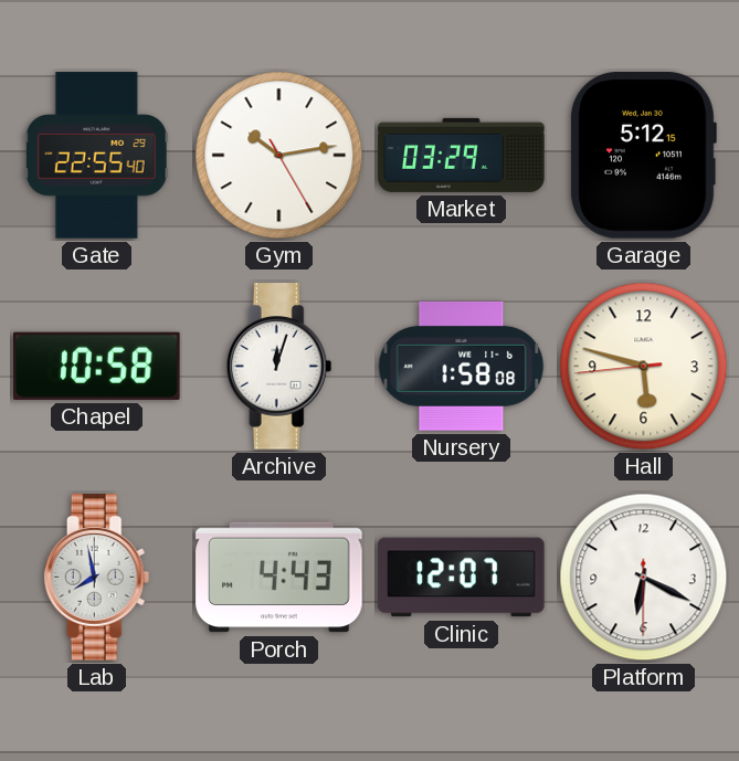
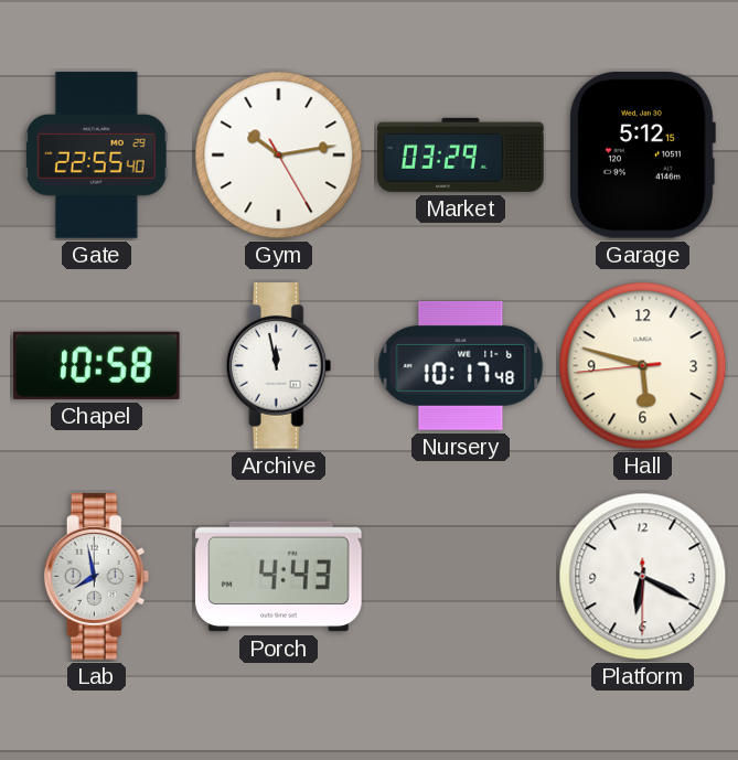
Archive: 12:03 -> 11:58
Nursery: 1:58 -> 10:17
Clinic: 12:07 -> none
